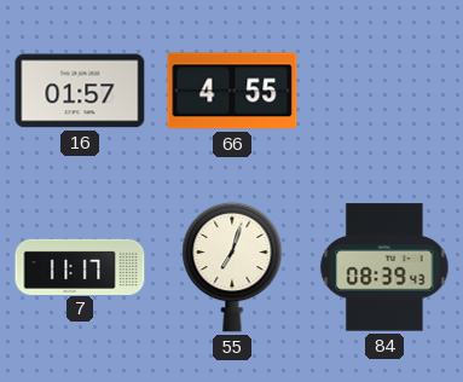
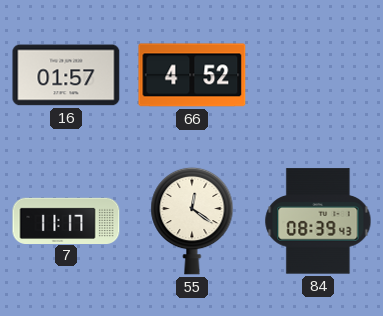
66: 4:55 -> 4:52
55: 7:03 -> 12:21
